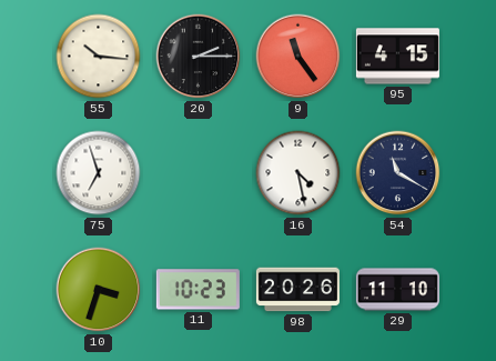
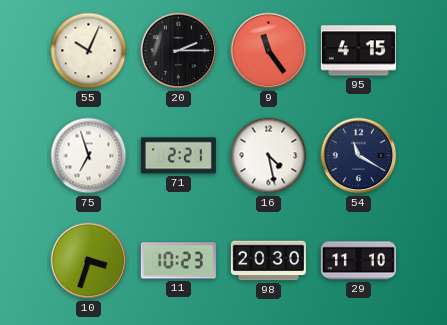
55: 10:16 -> 10:04
71: none -> 2:21
98: 20:26 -> 20:30
